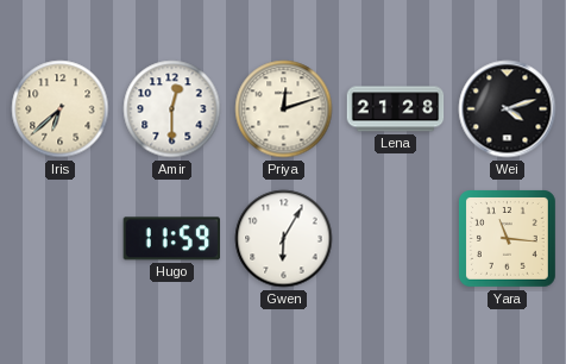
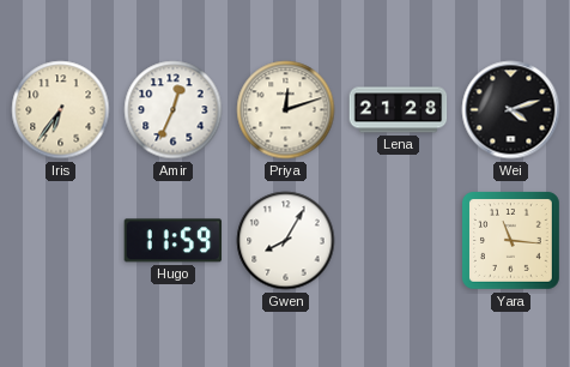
Iris: 6:38 -> 6:36
Amir: 12:30 -> 12:34
Gwen: 6:05 -> 8:05
